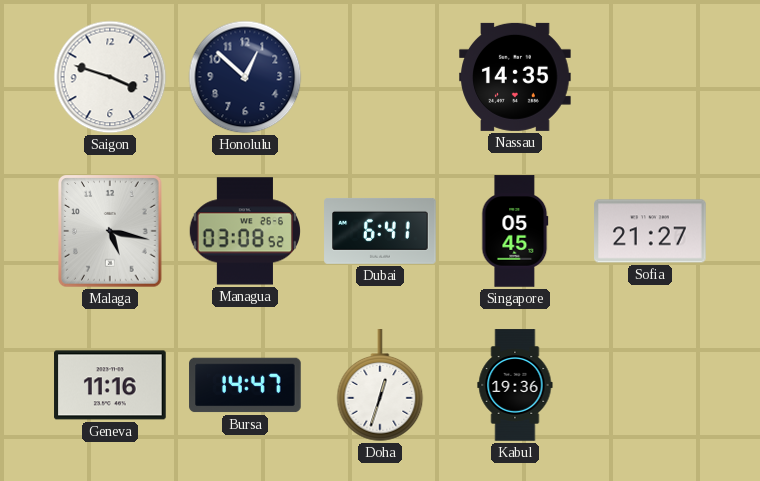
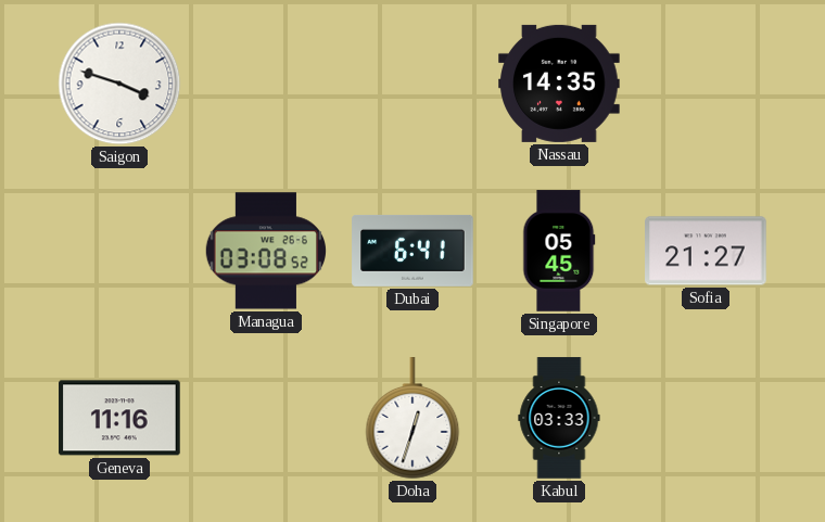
Honolulu: 12:52 -> none
Malaga: 5:17 -> none
Bursa: 14:47 -> none
Kabul: 19:36 -> 03:33
